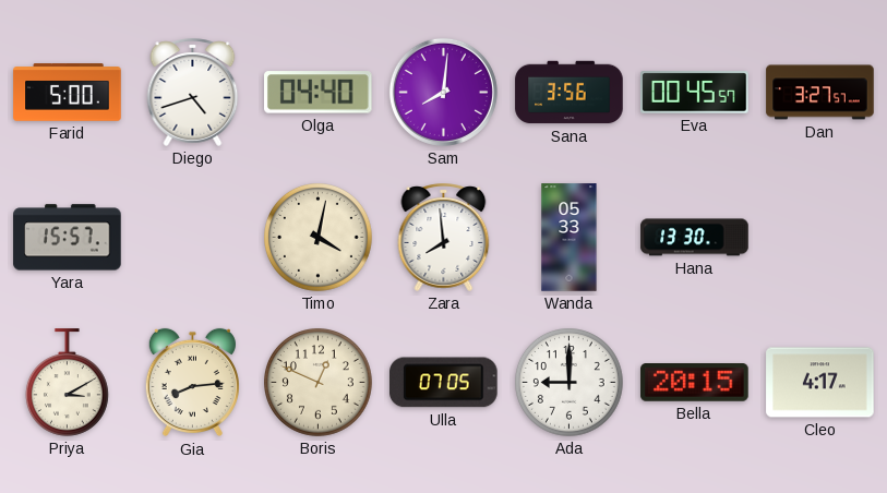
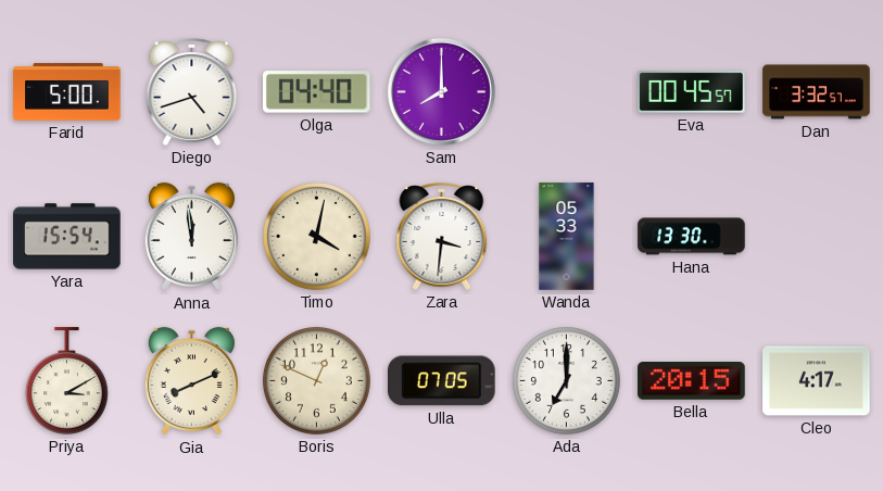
Sam: 8:01 -> 8:00
Sana: 3:56 -> none
Dan: 3:27 -> 3:32
Yara: 15:57 -> 15:54
Anna: none -> 11:59
Zara: 7:59 -> 3:31
Gia: 8:14 -> 8:11
Ada: 9:00 -> 7:00
